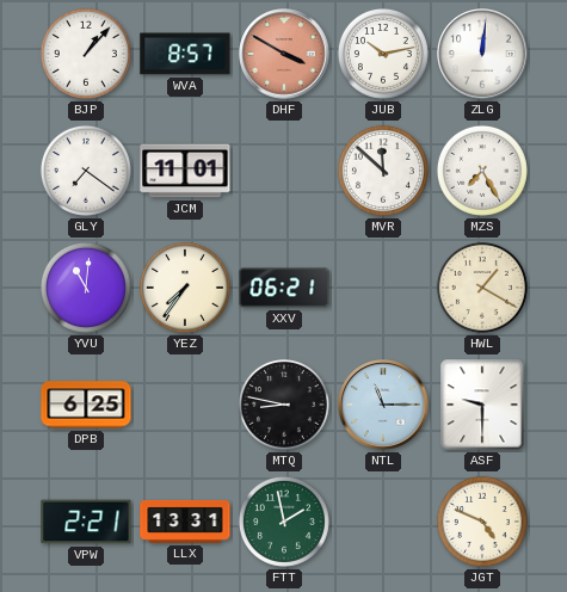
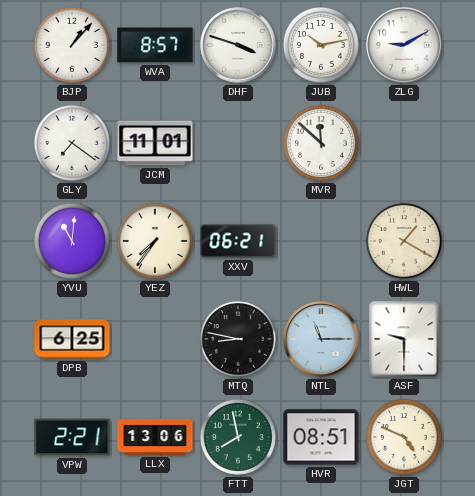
DHF: 3:50 -> 3:48
DHF dial: salmon -> white
ZLG: 12:01 -> 9:10
MZS: 7:25 -> none
LLX: 13:31 -> 13:06
FTT: 1:58 -> 7:58
HVR: none -> 08:51
